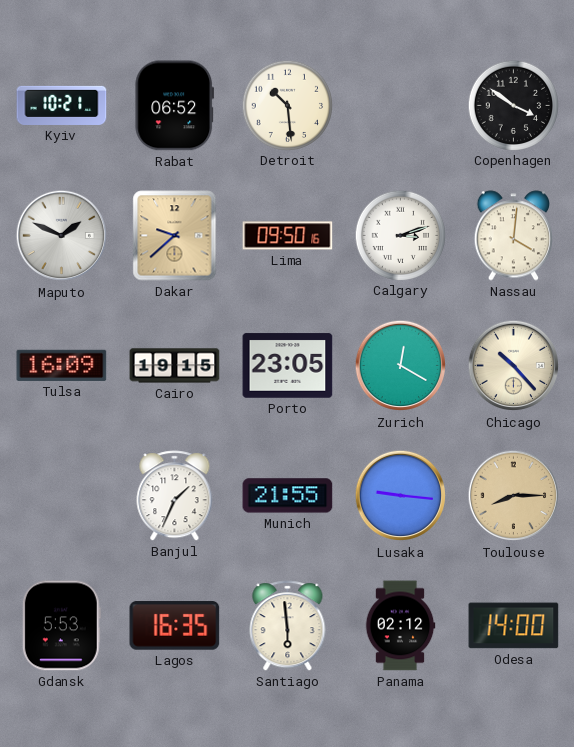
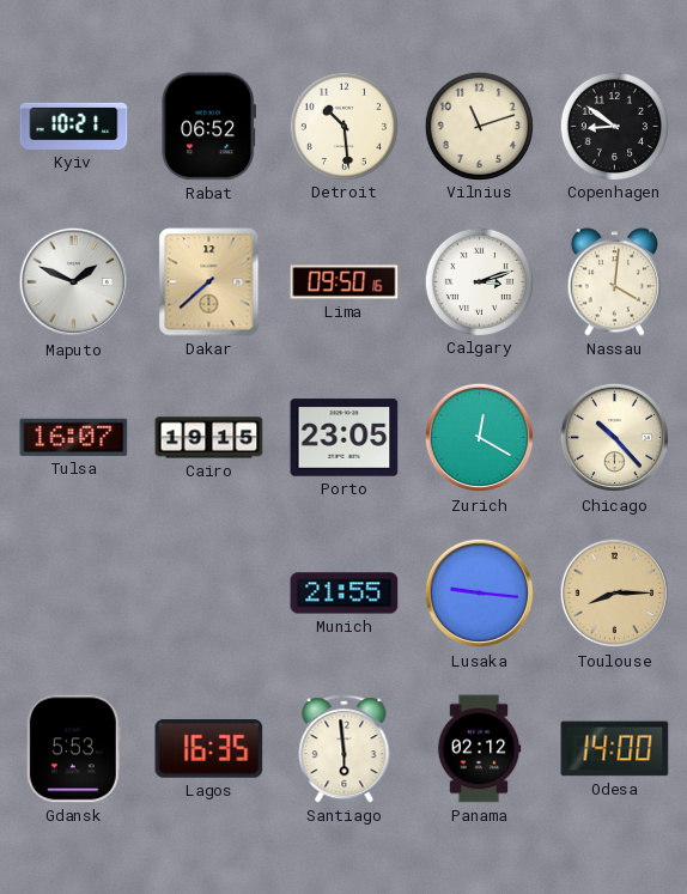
Vilnius: none -> 11:12
Copenhagen: 3:51 -> 8:51
Dakar: 9:38 -> 7:38
Tulsa: 16:09 -> 16:07
Banjul: 1:34 -> none
